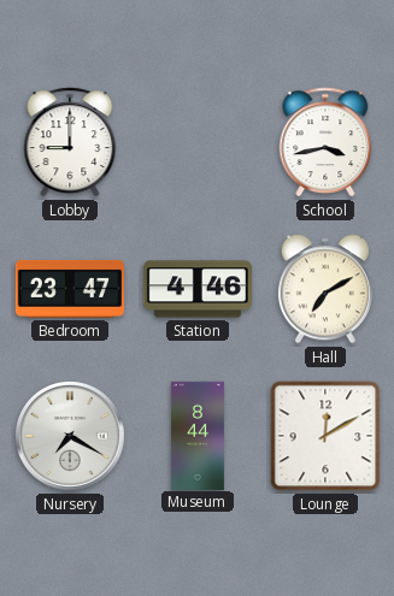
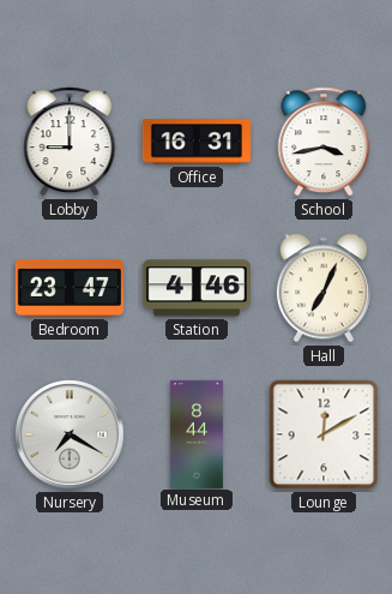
Office: none -> 16:31
Hall: 7:10 -> 7:04
